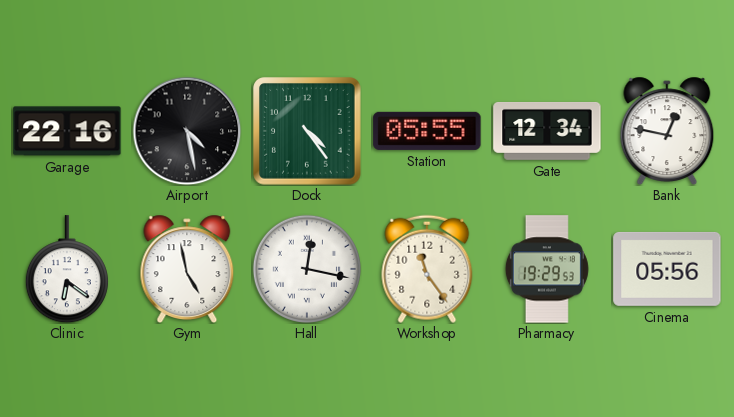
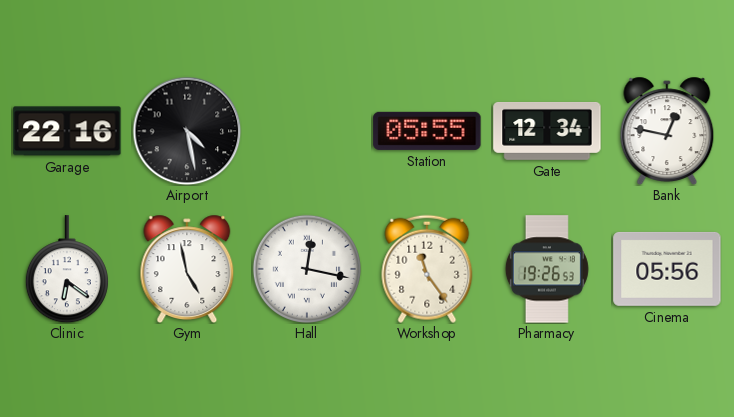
Dock: 4:24 -> none
Pharmacy: 19:29 -> 19:26
